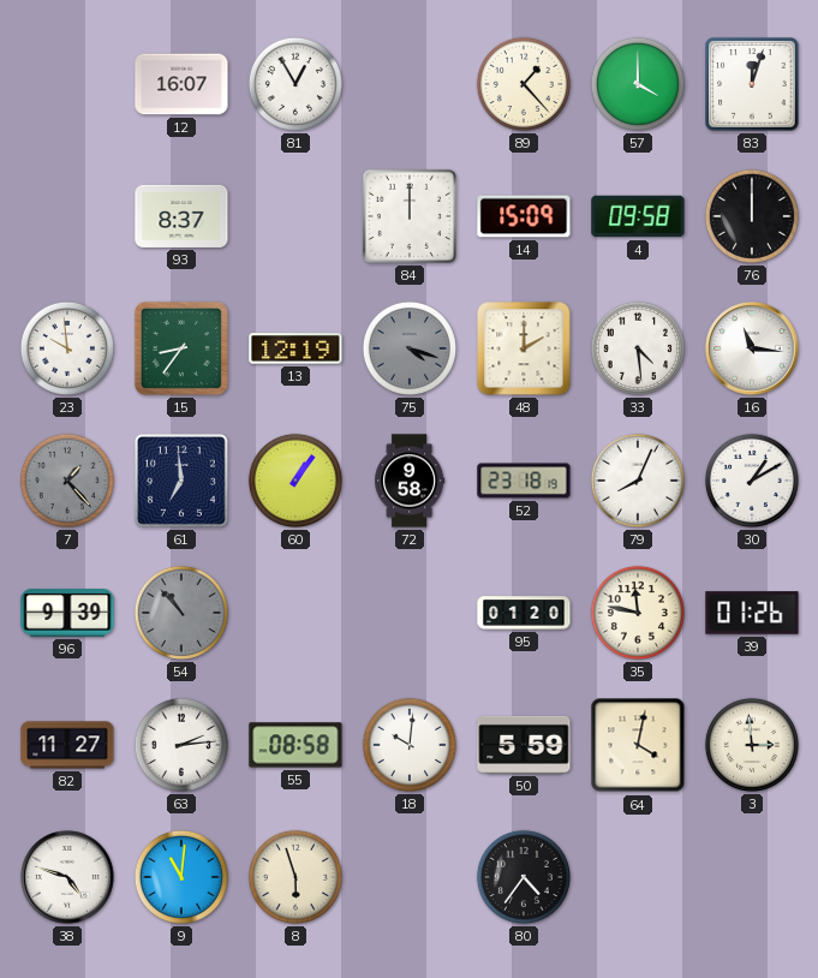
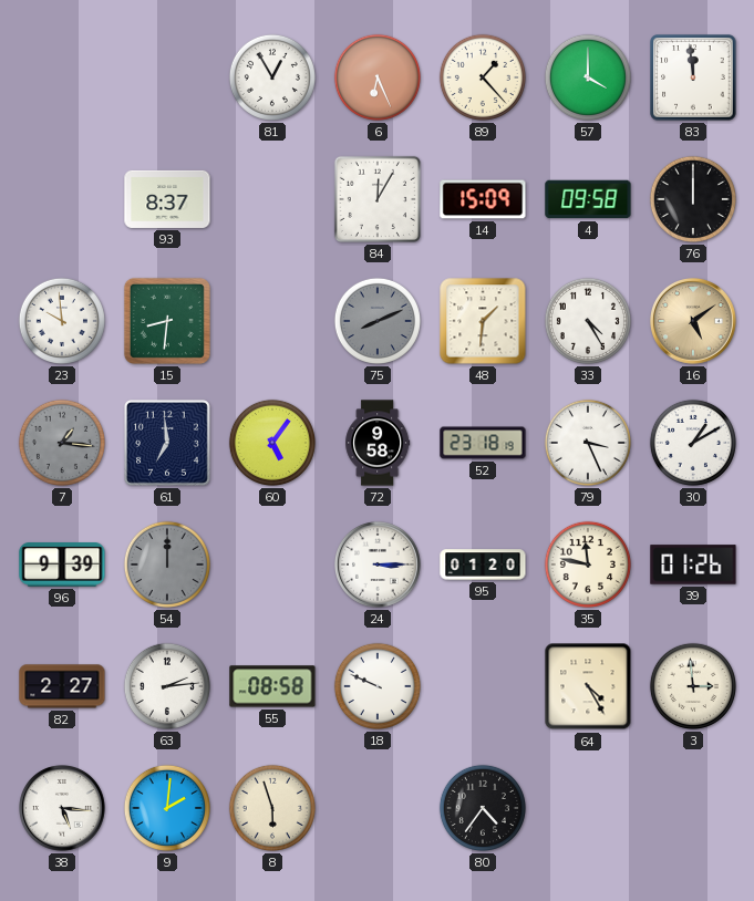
12: 16:07 -> none
6: none -> 6:26
83: 12:03 -> 11:59
84: 12:00 -> 12:05
15: 8:36 -> 8:31
13: 12:19 -> none
75: 4:18 -> 8:11
48: 2:00 -> 1:31
33: 4:29 -> 4:25
16: 11:16 -> 5:09
16 dial: white -> champagne
7: 1:23 -> 1:16
60: 1:06 -> 5:06
79: 8:04 -> 3:26
54: 10:53 -> 12:00
24: none -> 3:15
82: 11:27 -> 2:27
18: 10:01 -> 9:49
50: 5:59 -> none
64: 4:02 -> 4:25
38: 4:48 -> 5:16
9: 11:01 -> 2:01
